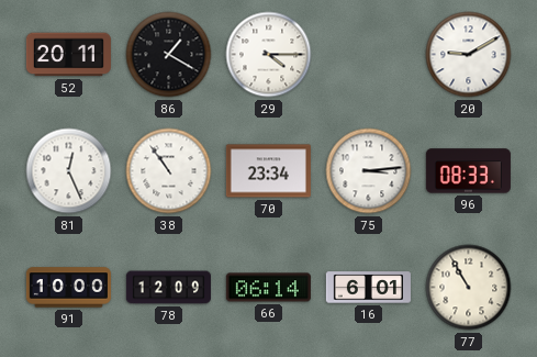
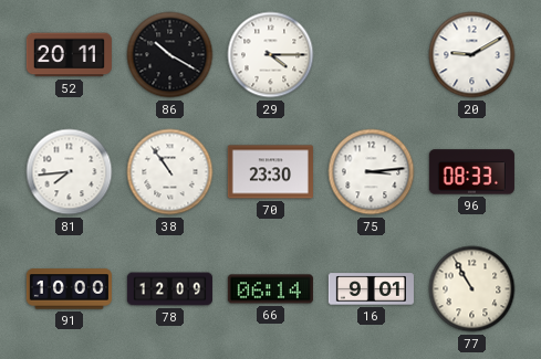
86: 1:20 -> 10:20
81: 12:26 -> 7:44
70: 23:34 -> 23:30
16: 6:01 -> 9:01
